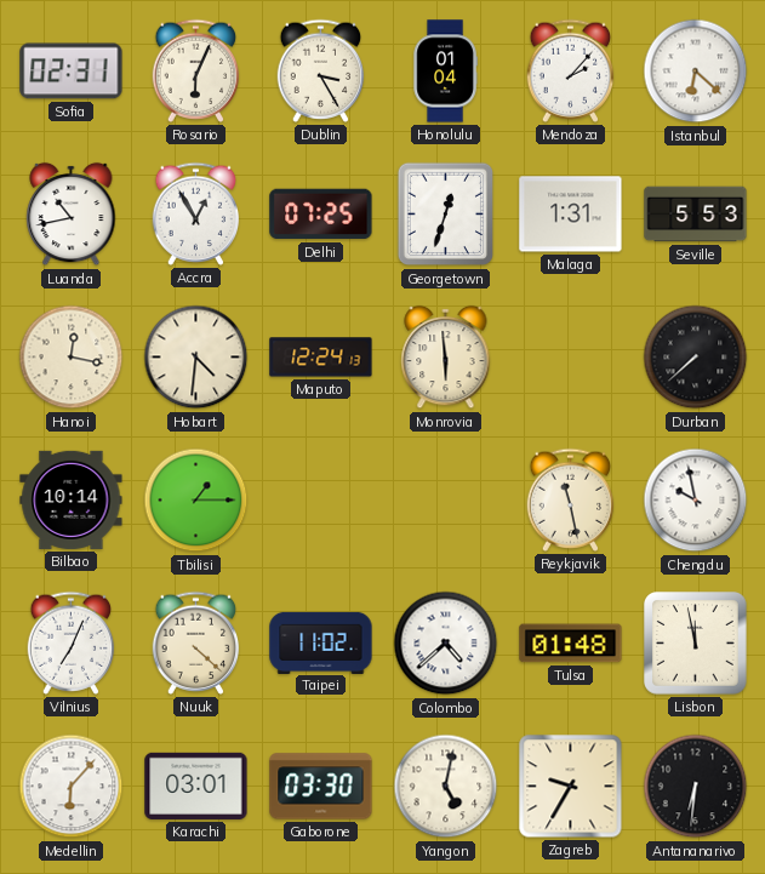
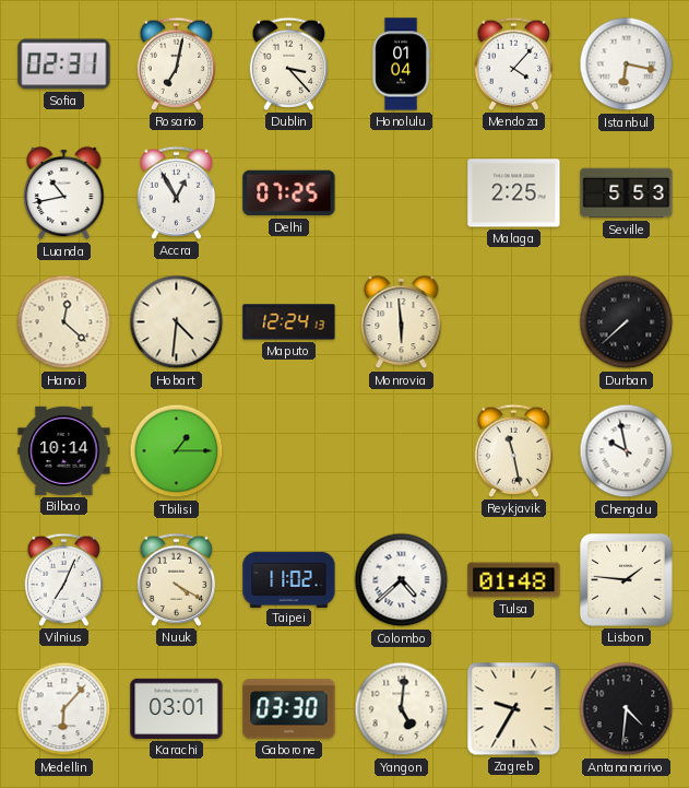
Rosario: 6:04 -> 7:02
Dublin: 3:25 -> 3:23
Mendoza: 2:07 -> 4:07
Istanbul: 6:22 -> 6:17
Georgetown: 12:33 -> none
Malaga: 1:31 -> 2:25
Hanoi: 12:17 -> 12:22
Nuuk: 4:22 -> 4:20
Lisbon: 11:58 -> 1:46
Yangon: 5:02 -> 5:01
Antananarivo: 6:31 -> 4:31
